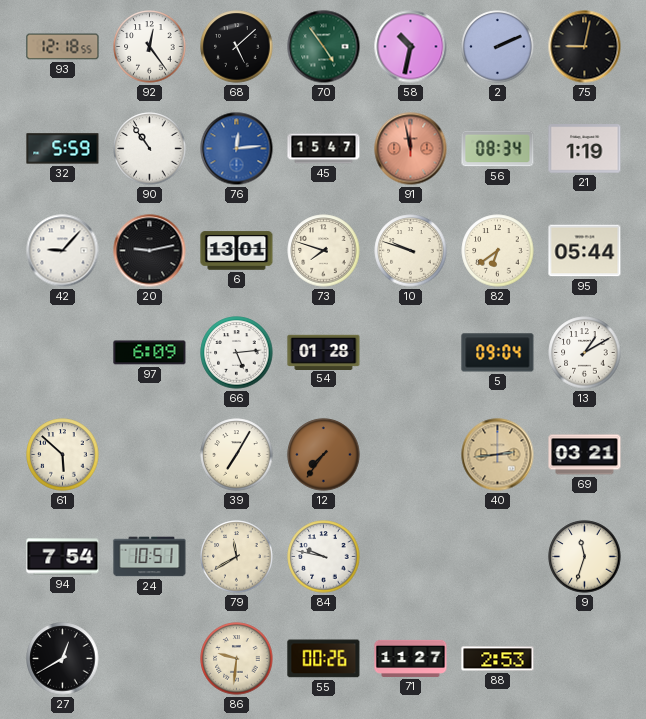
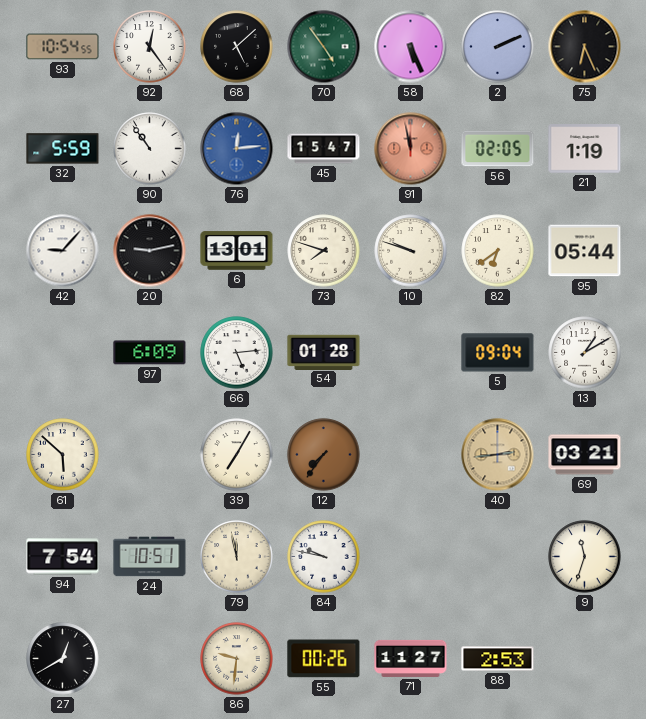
93: 12:18 -> 10:54
58: 10:32 -> 5:26
75: 9:02 -> 6:26
56: 08:34 -> 02:05
79: 11:40 -> 11:58
